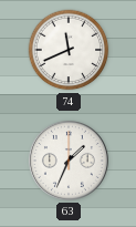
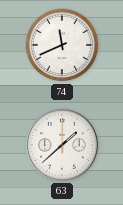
63: 1:34 -> 1:38
